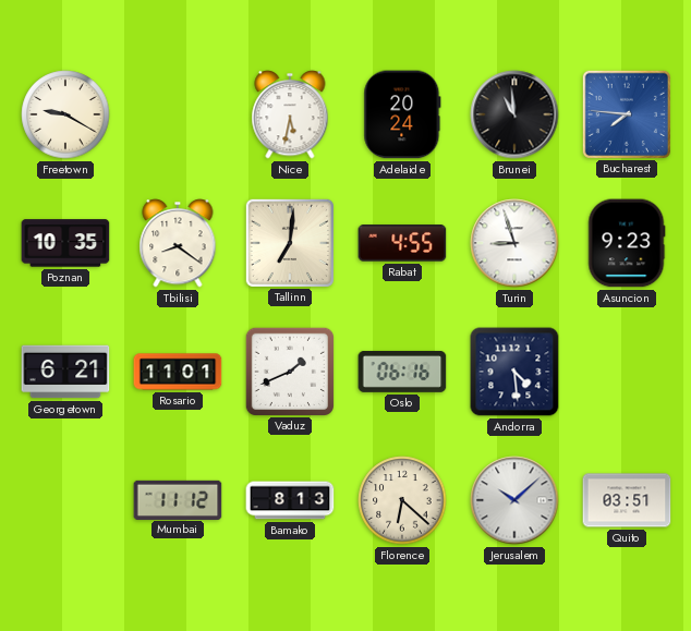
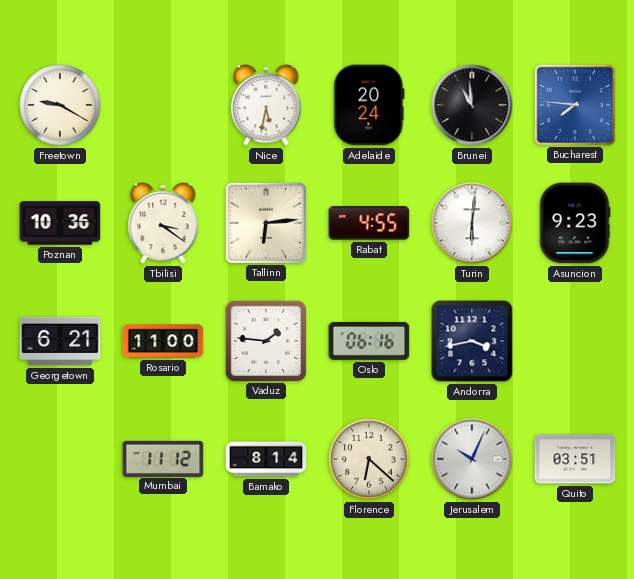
Poznan: 10:35 -> 10:36
Tbilisi: 8:21 -> 3:21
Tallinn: 7:01 -> 6:14
Turin: 8:57 -> 6:01
Rosario: 11:01 -> 11:00
Vaduz: 1:41 -> 1:46
Andorra: 4:29 -> 3:43
Bamako: 8:13 -> 8:14
Jerusalem: 10:08 -> 10:04
